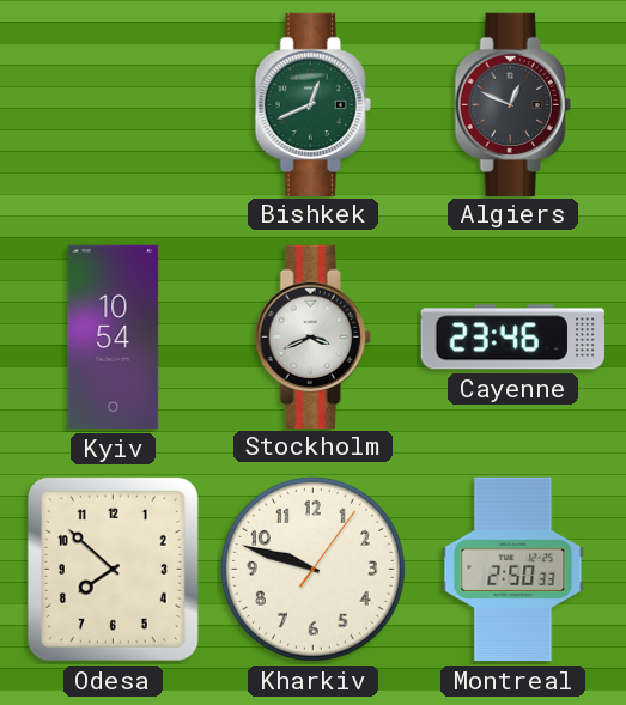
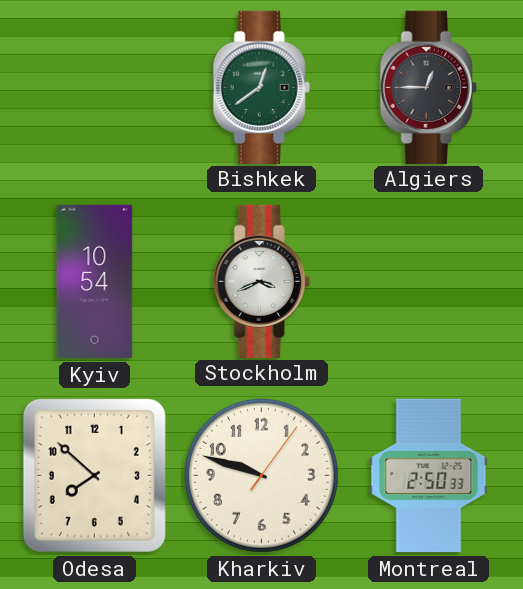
Bishkek: 12:41 -> 12:39
Algiers: 12:49 -> 12:45
Cayenne: 23:46 -> none
